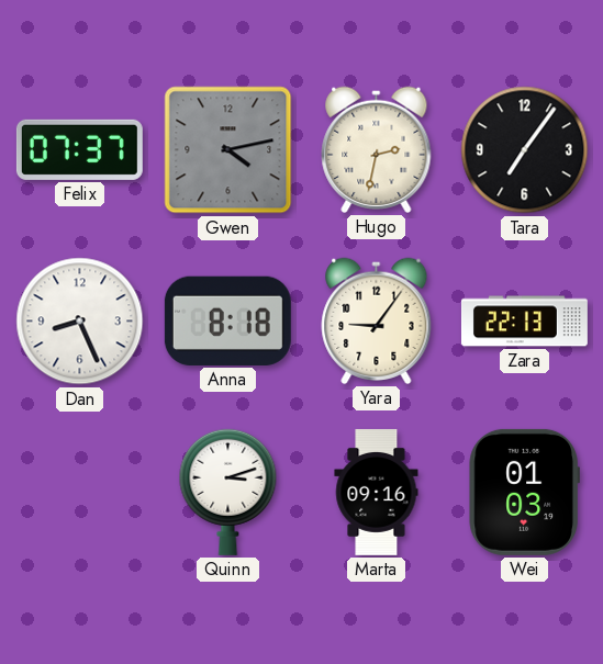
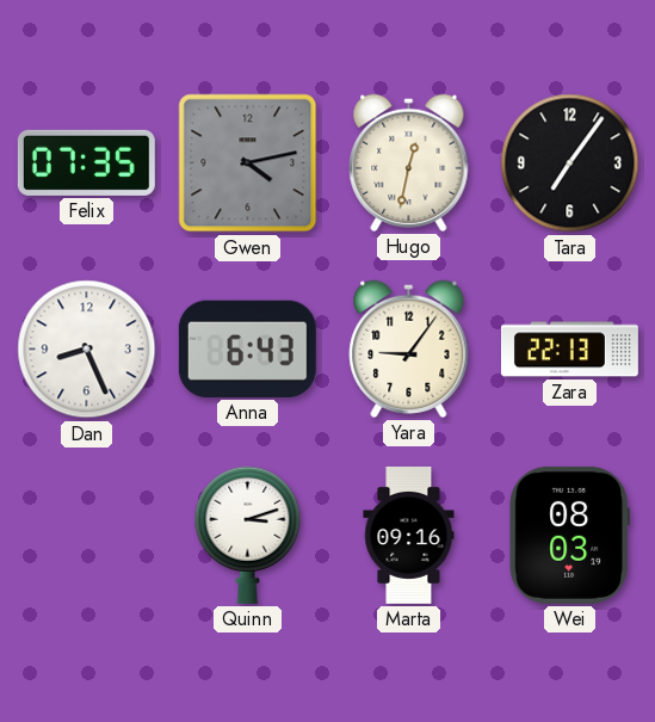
Felix: 07:37 -> 07:35
Hugo: 2:32 -> 12:32
Anna: 8:18 -> 6:43
Wei: 01:03 -> 08:03
